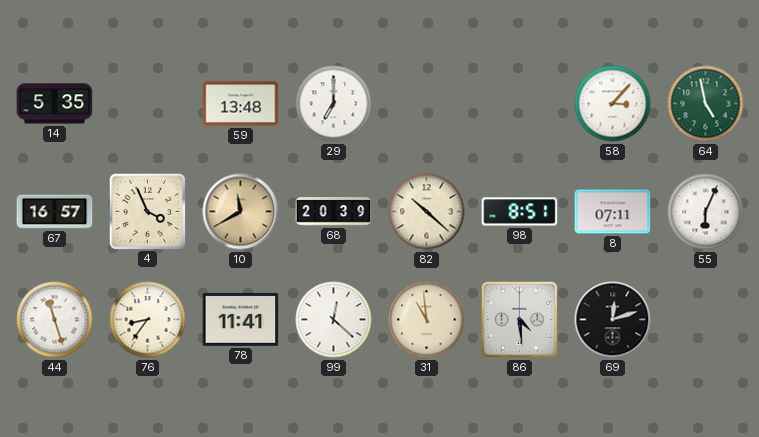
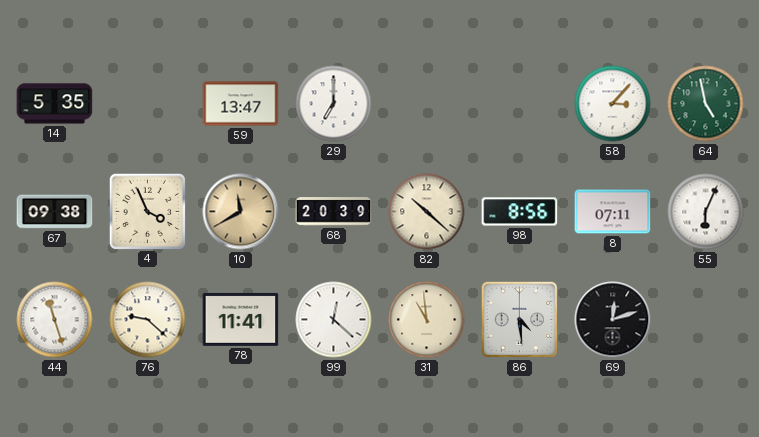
59: 13:48 -> 13:47
67: 16:57 -> 09:38
98: 8:51 -> 8:56
76: 8:36 -> 9:22
